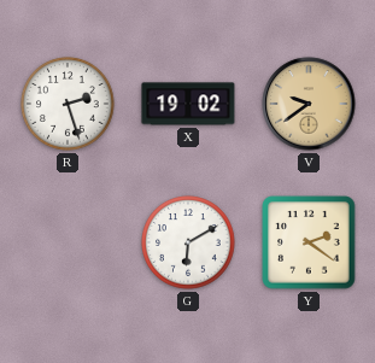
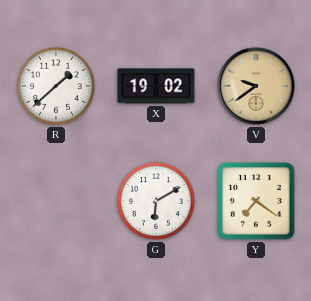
R: 2:27 -> 1:38
Y: 2:21 -> 7:21
